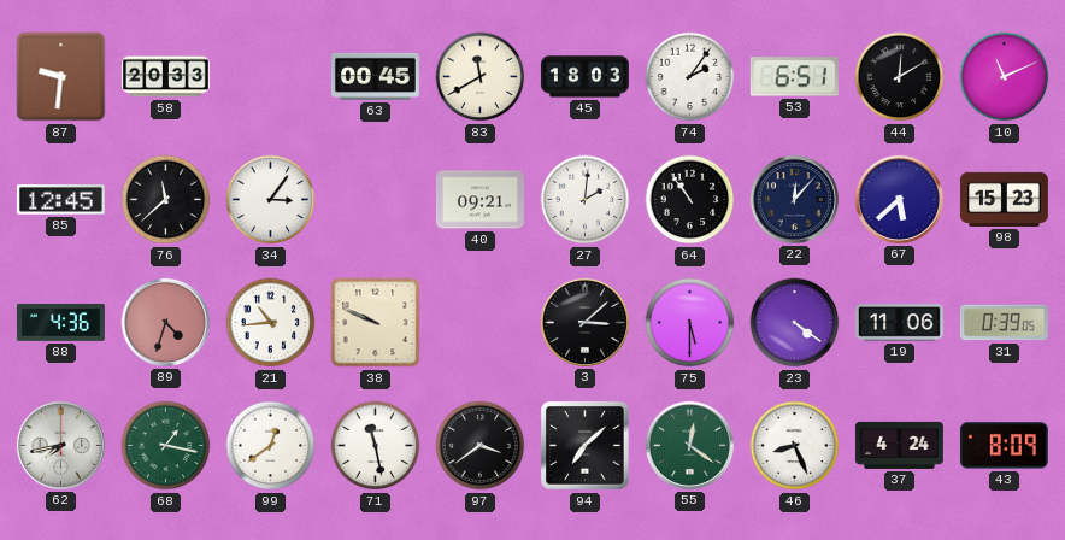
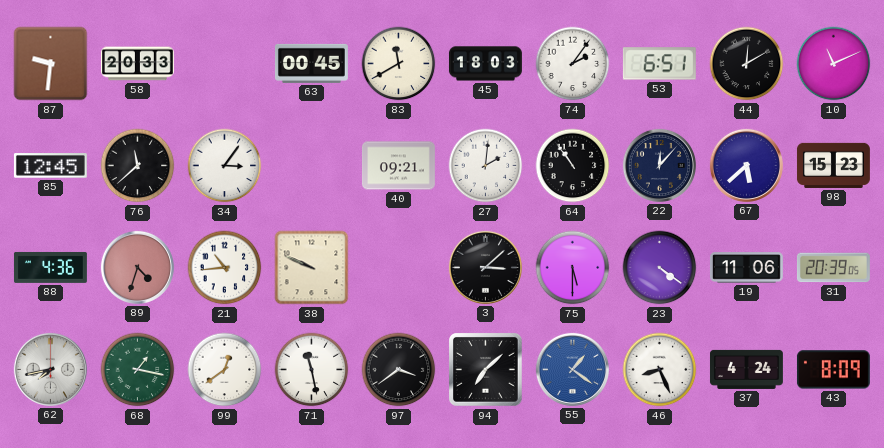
31: 0:39 -> 20:39
55: 12:21 -> 1:21
55 dial: green -> blue
